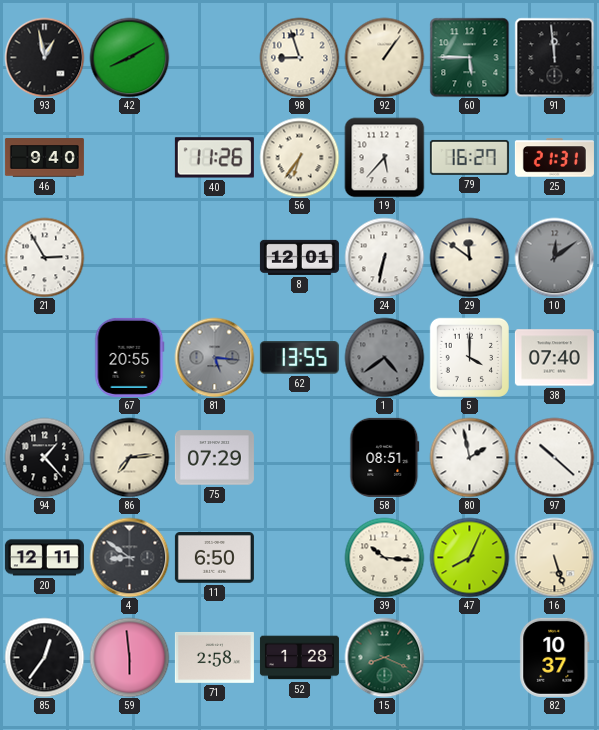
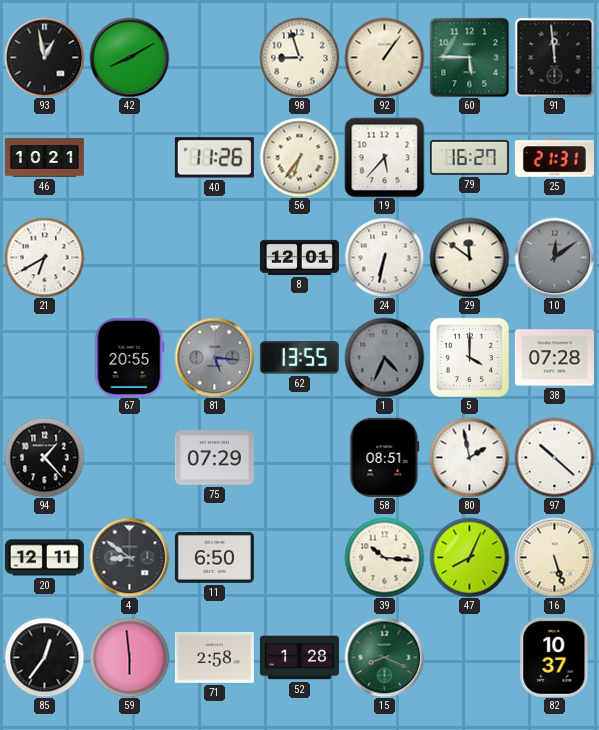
46: 9:40 -> 10:21
21: 2:55 -> 6:40
1: 4:39 -> 4:34
38: 07:40 -> 07:28
86: 7:14 -> none
